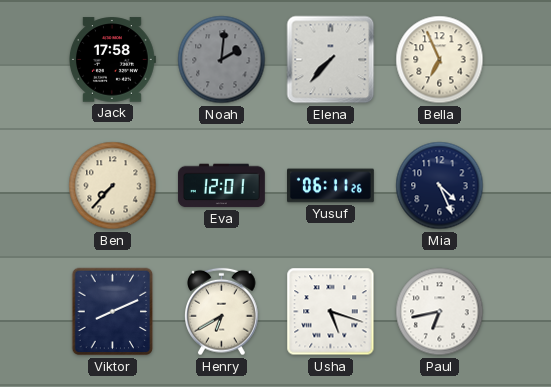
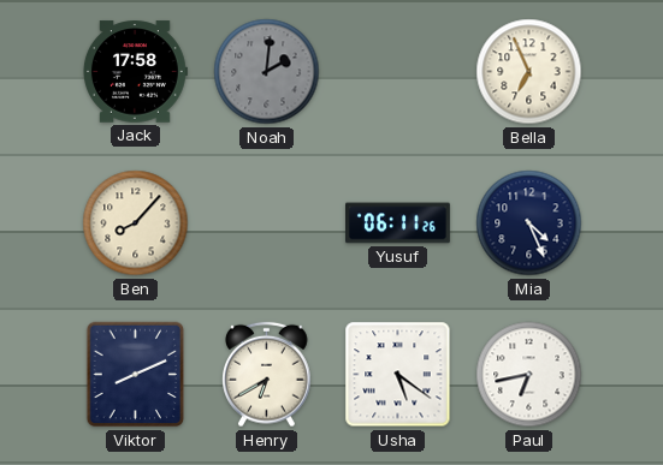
Elena: 7:37 -> none
Ben: 7:37 -> 8:07
Eva: 12:01 -> none
Usha: 5:18 -> 5:21
